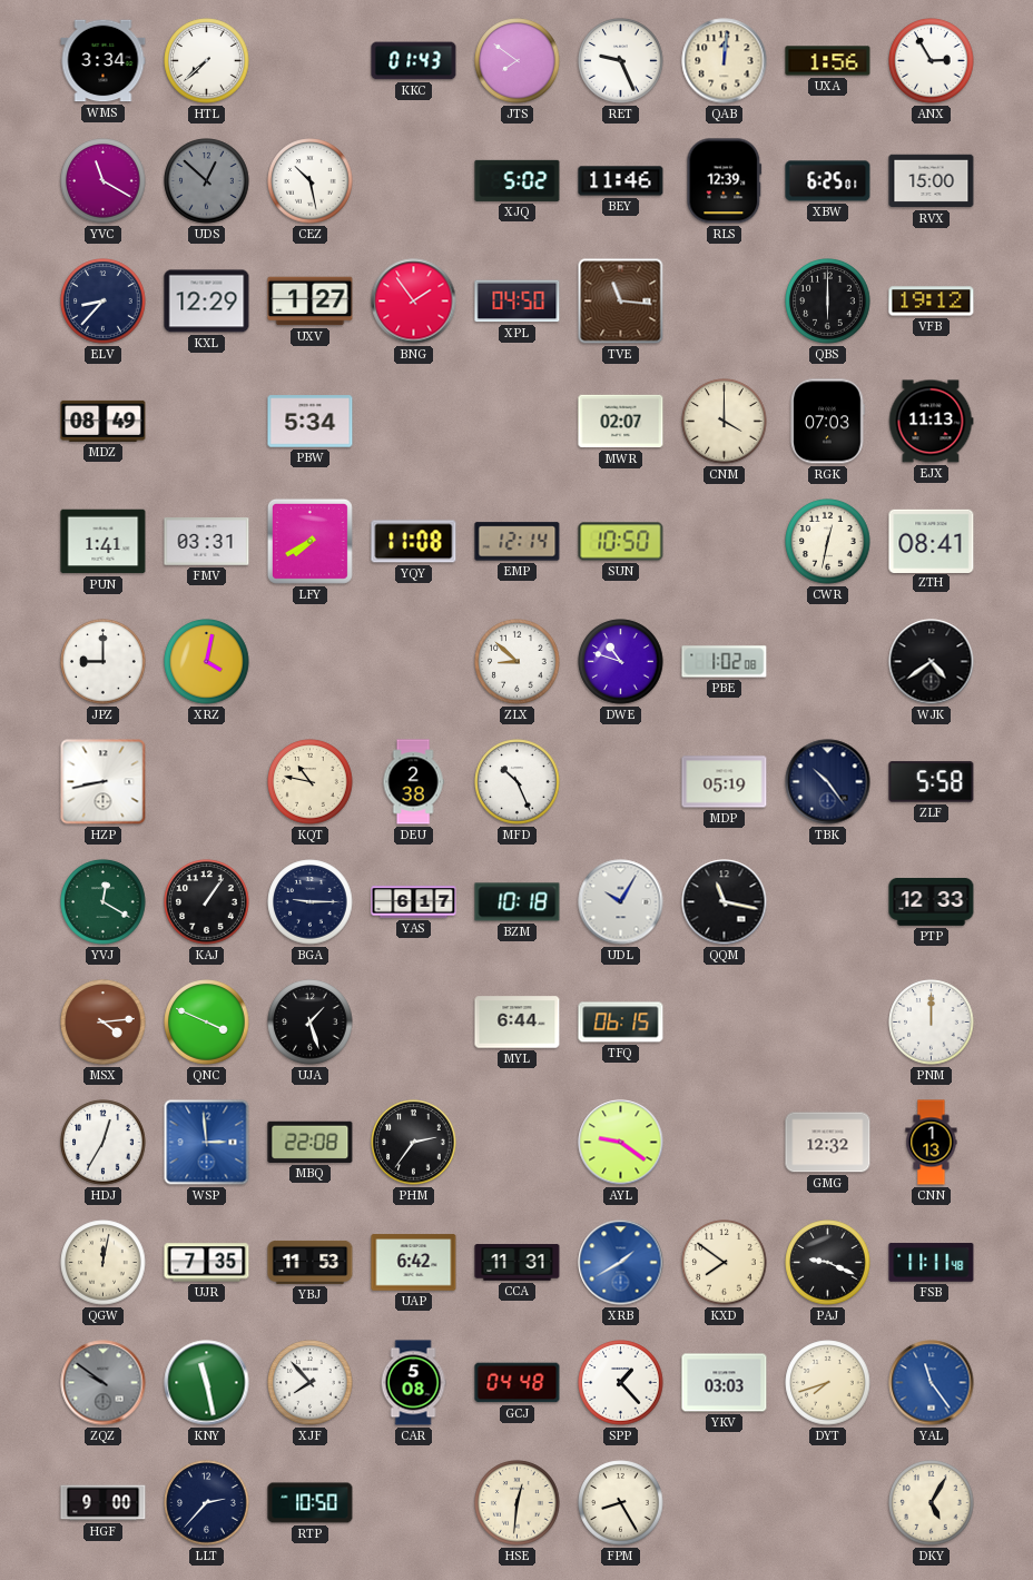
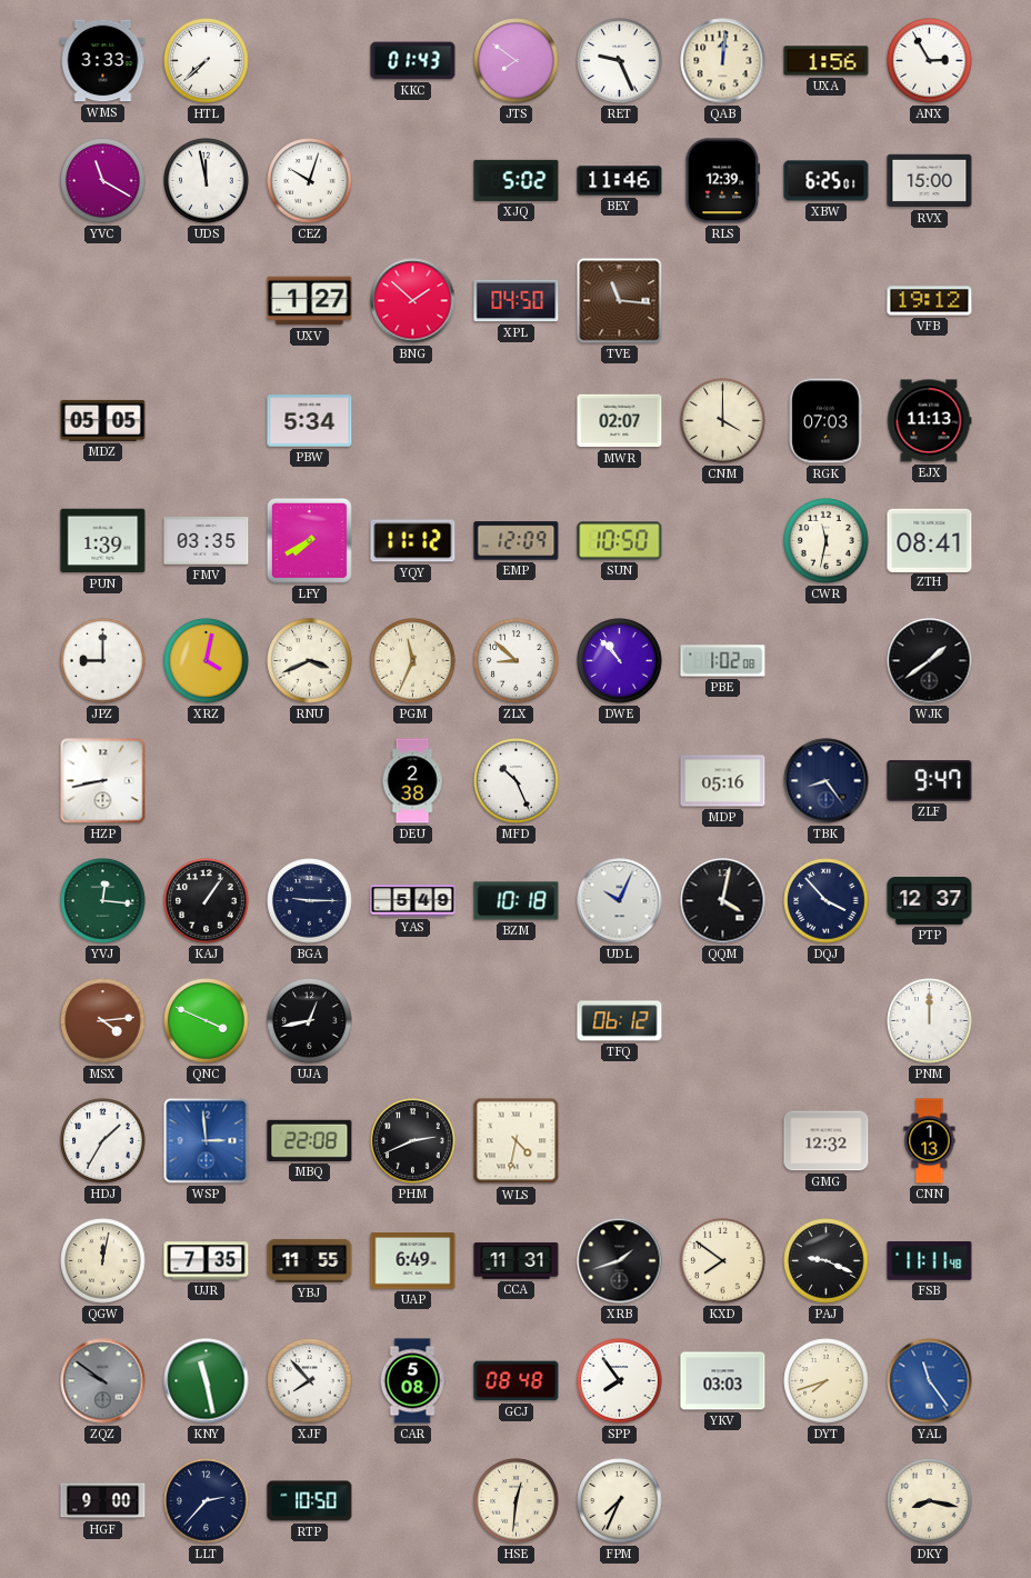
WMS: 3:34 -> 3:33
UDS: 12:52 -> 11:58
UDS dial: grey -> white
CEZ: 10:28 -> 10:03
ELV: 8:37 -> none
KXL: 12:29 -> none
BNG: 1:54 -> 1:52
QBS: 6:00 -> none
MDZ: 08:49 -> 05:05
PUN: 1:41 -> 1:39
FMV: 03:31 -> 03:35
YQY: 11:08 -> 11:12
EMP: 12:14 -> 12:09
CWR: 12:32 -> 11:32
RNU: none -> 3:41
PGM: none -> 11:34
DWE: 10:48 -> 10:53
WJK: 4:39 -> 1:39
KQT: 10:47 -> none
MDP: 05:19 -> 05:16
TBK: 10:24 -> 8:24
ZLF: 5:58 -> 9:47
YVJ: 12:20 -> 12:16
YAS: 6:17 -> 5:49
UDL: 10:05 -> 10:04
QQM: 11:17 -> 4:02
DQJ: none -> 3:53
PTP: 12:33 -> 12:37
UJA: 1:27 -> 12:43
MYL: 6:44 -> none
TFQ: 06:15 -> 06:12
HDJ: 12:35 -> 1:35
PHM: 2:36 -> 2:41
WLS: none -> 4:32
AYL: 9:21 -> none
YBJ: 11:53 -> 11:55
UAP: 6:42 -> 6:49
XRB: 1:40 -> 1:42
XRB dial: blue -> black
GCJ: 04:48 -> 08:48
SPP: 1:23 -> 7:54
FPM: 8:25 -> 7:34
DKY: 5:05 -> 8:17
